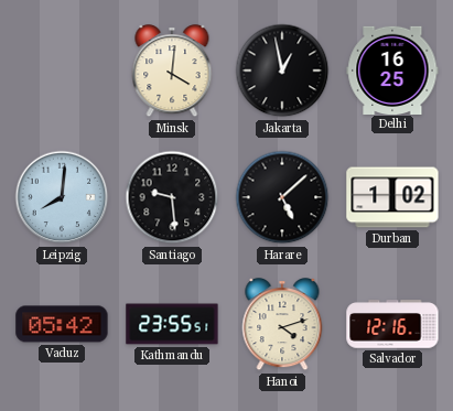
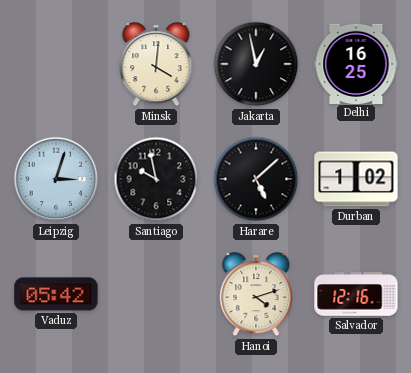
Leipzig: 8:01 -> 3:03
Santiago: 9:29 -> 9:58
Kathmandu: 23:55 -> none
